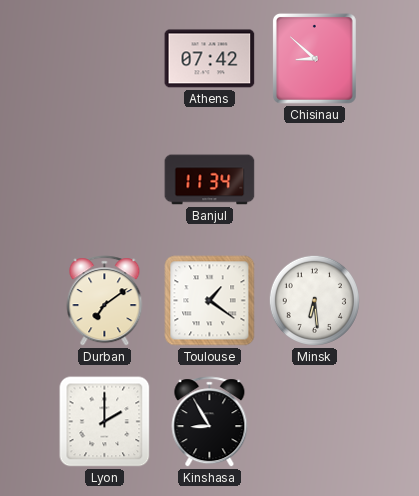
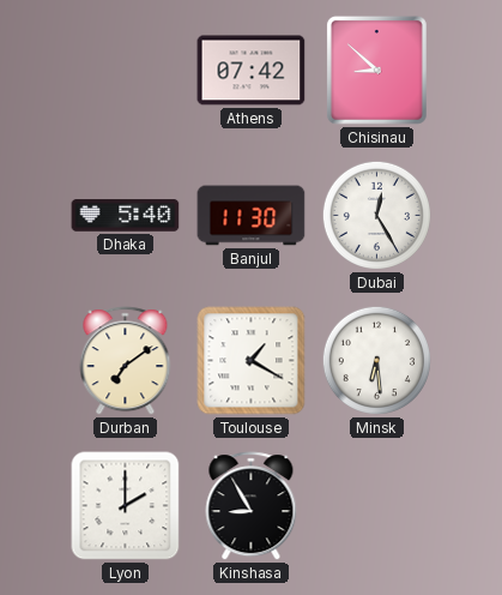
Dhaka: none -> 5:40
Banjul: 11:34 -> 11:30
Dubai: none -> 12:25
Toulouse: 1:21 -> 1:20
